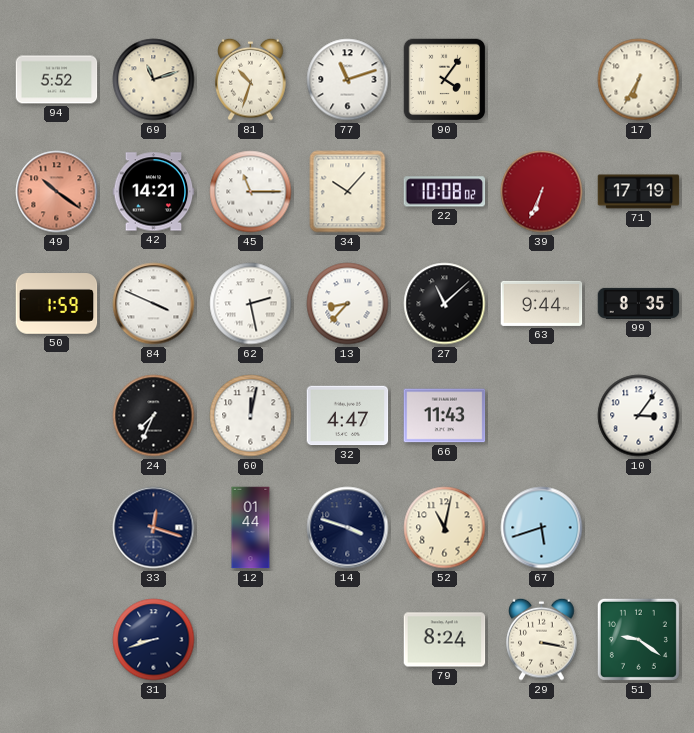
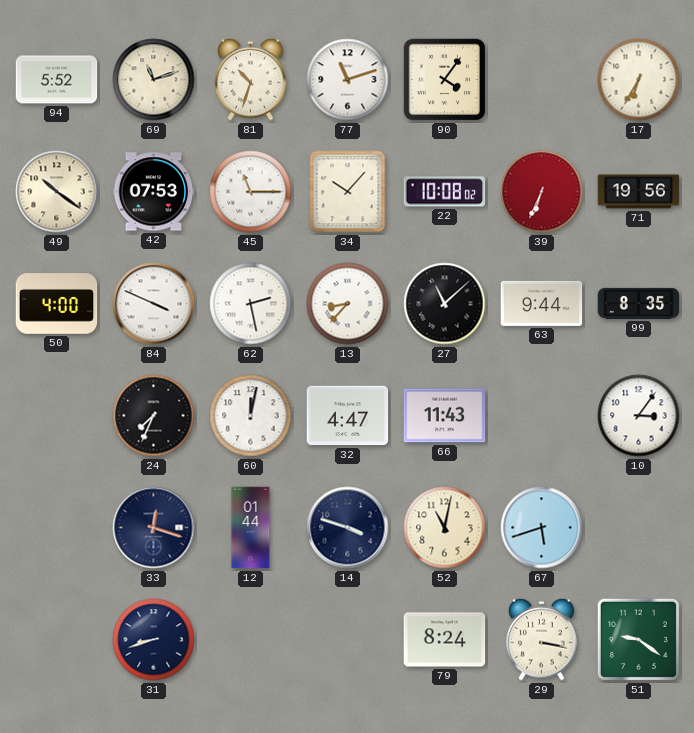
49 dial: salmon -> cream
42: 14:21 -> 07:53
71: 17:19 -> 19:56
50: 1:59 -> 4:00
